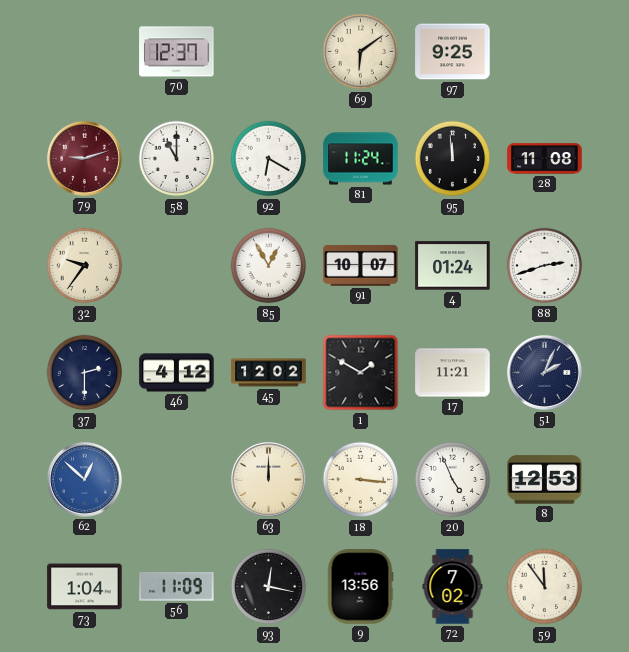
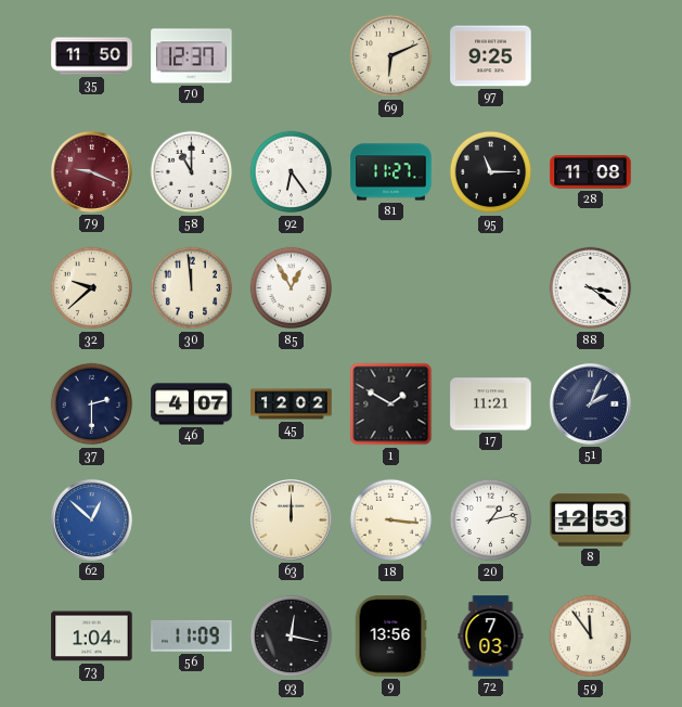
35: none -> 11:50
69: 6:09 -> 6:11
79: 9:12 -> 9:19
92: 6:20 -> 6:24
81: 11:24 -> 11:27
95: 11:59 -> 11:15
32: 9:36 -> 9:38
30: none -> 11:59
91: 10:07 -> none
4: 01:24 -> none
88: 2:42 -> 3:21
46: 4:12 -> 4:07
20: 4:56 -> 1:13
72: 7:02 -> 7:03
